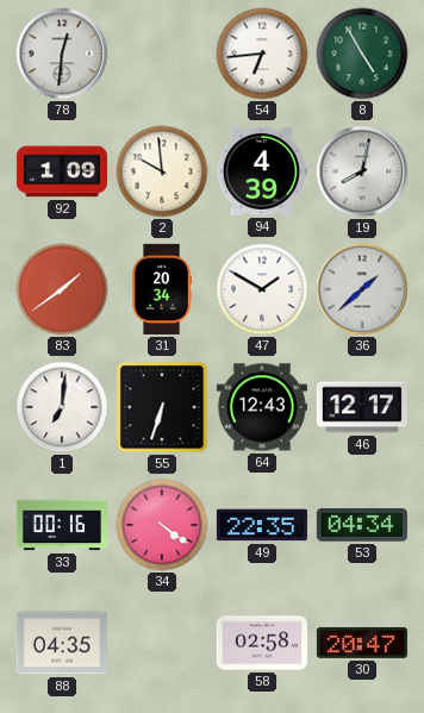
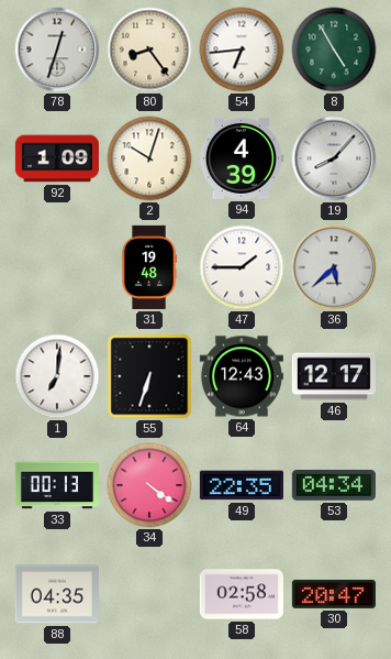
78: 12:31 -> 12:33
80: none -> 8:24
2: 9:59 -> 10:03
19: 8:02 -> 8:07
83: 1:39 -> none
31: 20:34 -> 19:48
47: 1:50 -> 1:45
36: 1:38 -> 5:38
33: 00:16 -> 00:13
